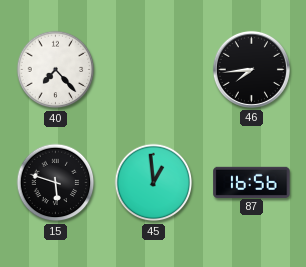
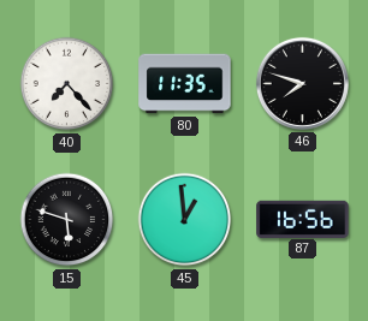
80: none -> 11:35
46: 7:44 -> 7:48
